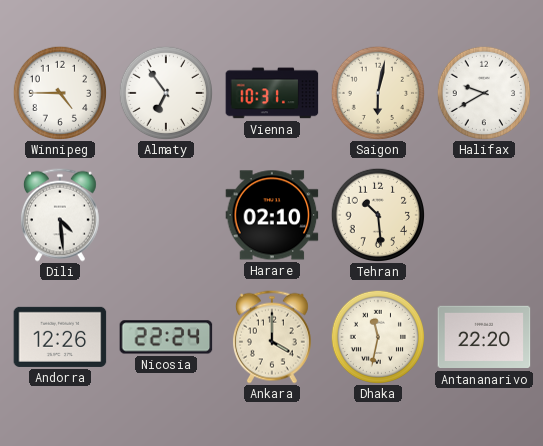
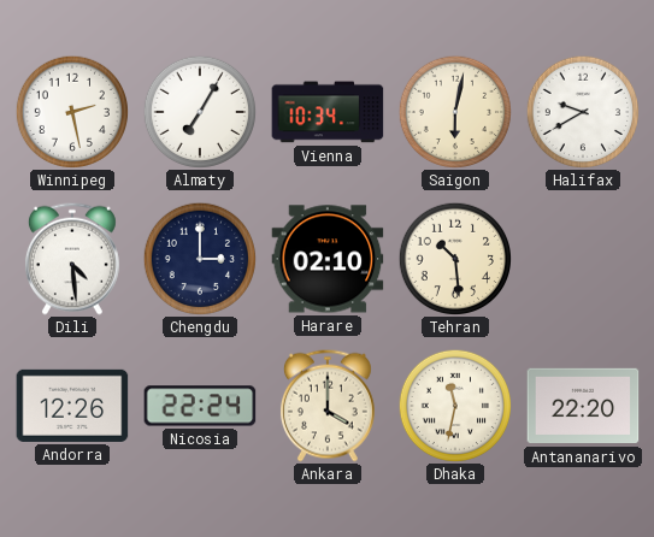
Winnipeg: 4:45 -> 2:28
Almaty: 6:54 -> 7:05
Vienna: 10:31 -> 10:34
Chengdu: none -> 3:00
